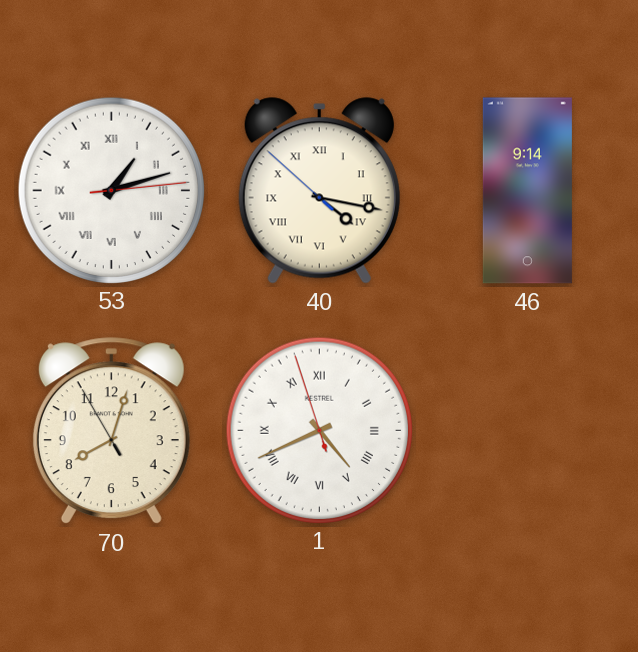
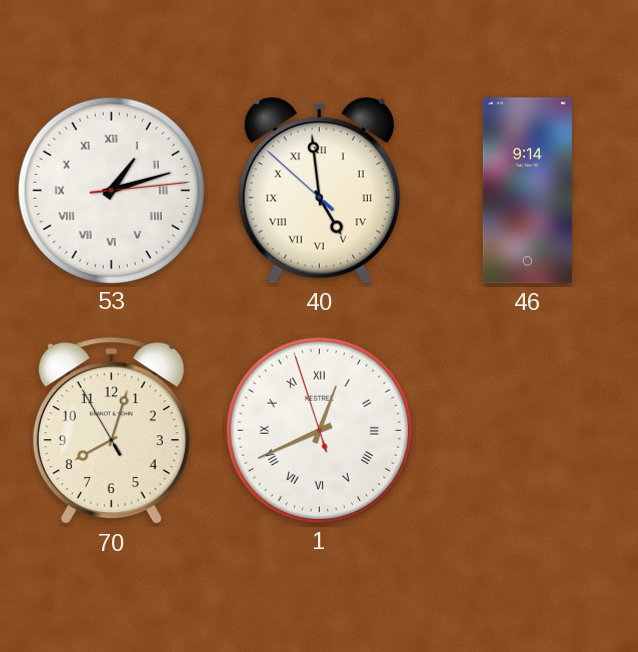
40: 4:16 -> 4:58
1: 4:40 -> 12:40
